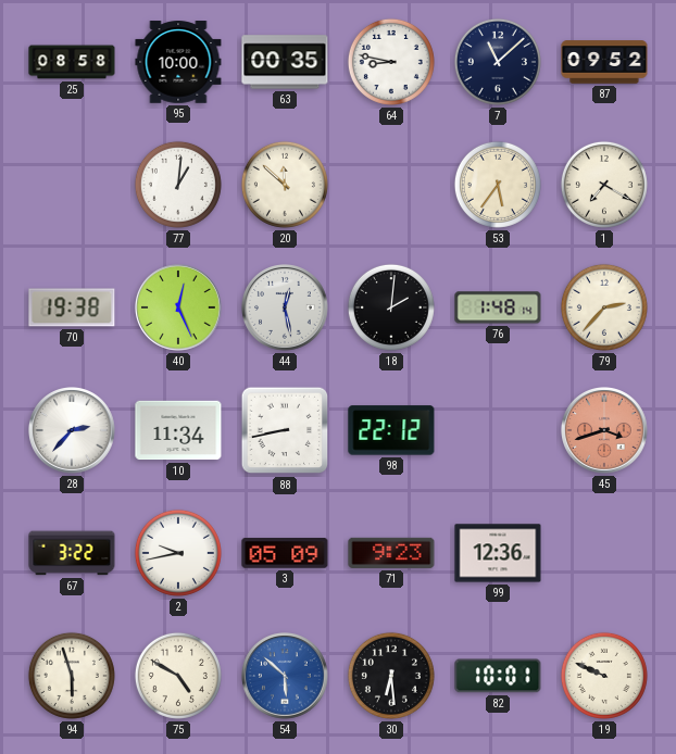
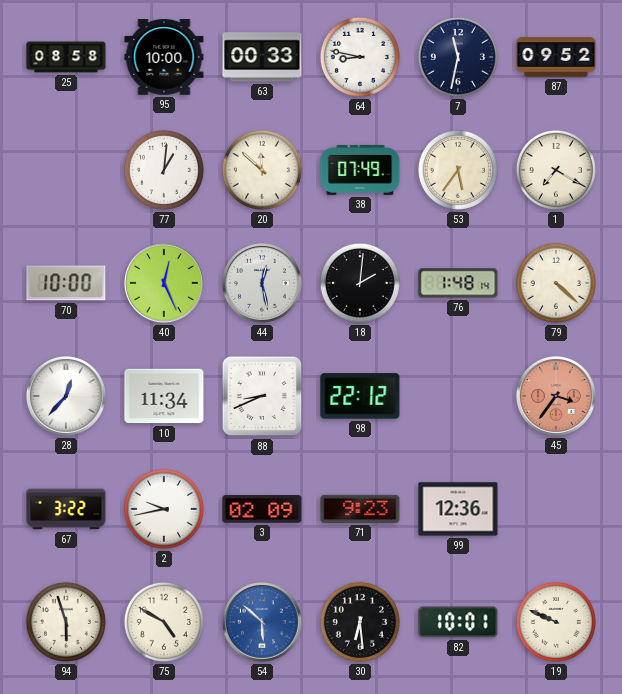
63: 00:35 -> 00:33
7: 11:08 -> 11:32
38: none -> 07:49
70: 19:38 -> 10:00
79: 2:37 -> 4:22
28: 2:37 -> 12:37
88: 8:43 -> 8:41
45: 3:42 -> 3:36
3: 05:09 -> 02:09
